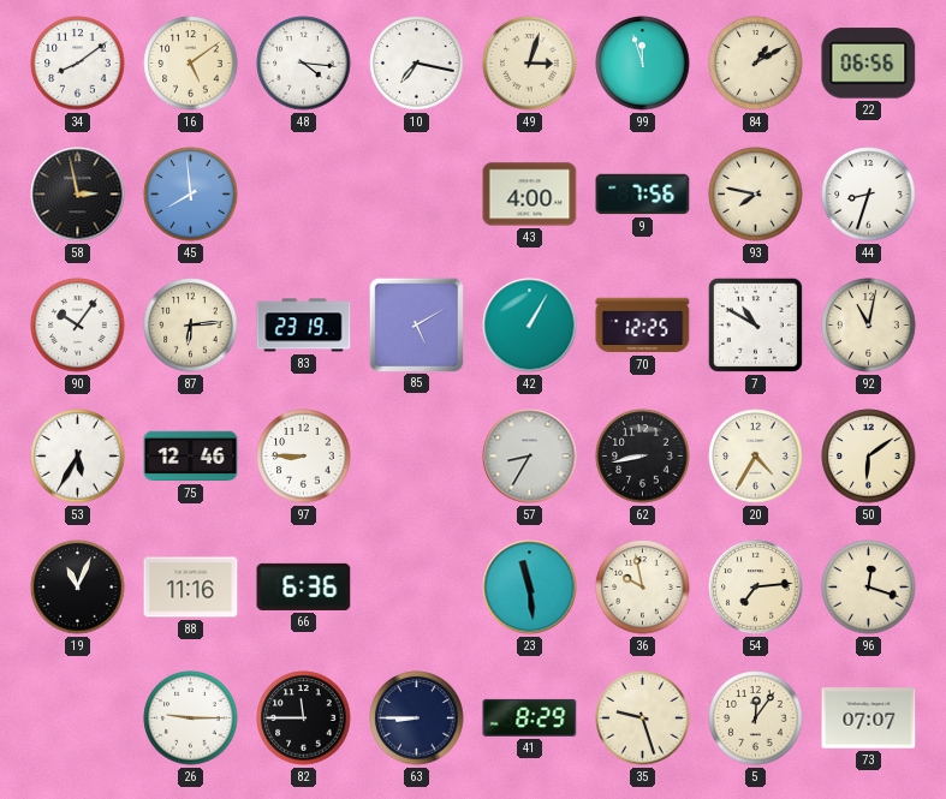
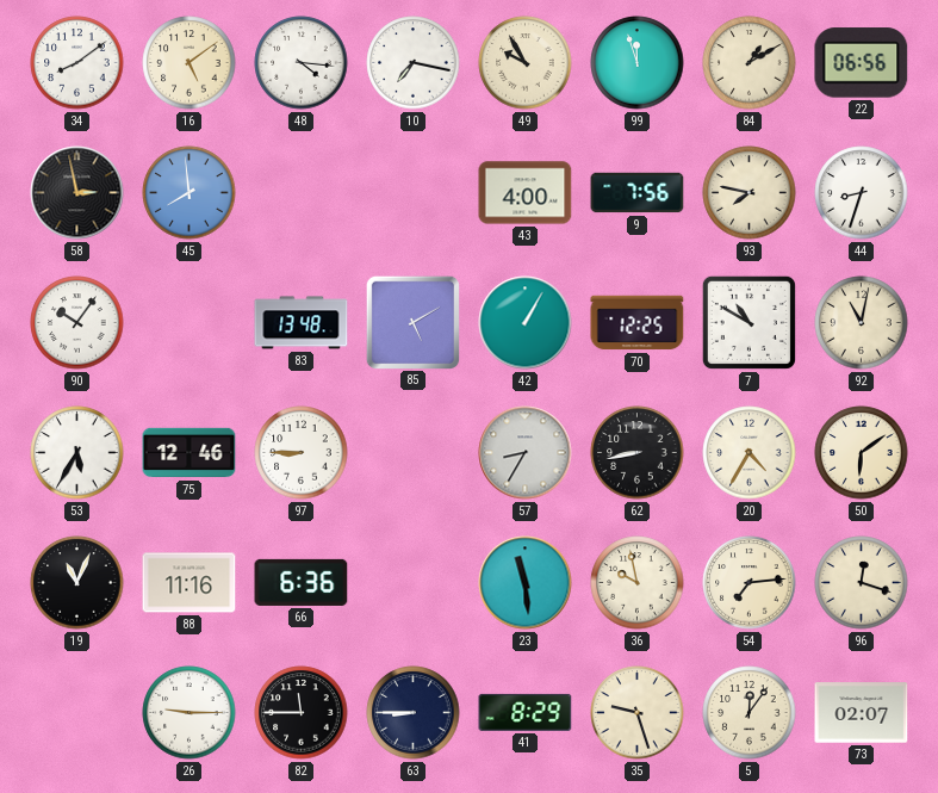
49: 3:03 -> 9:55
87: 6:14 -> none
83: 23:19 -> 13:48
73: 07:07 -> 02:07
